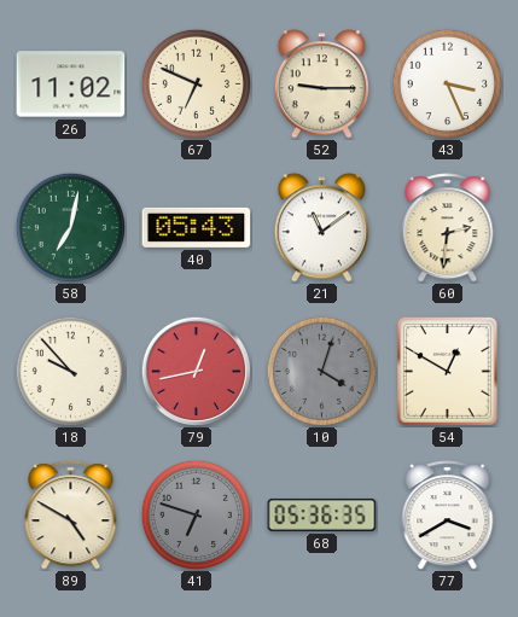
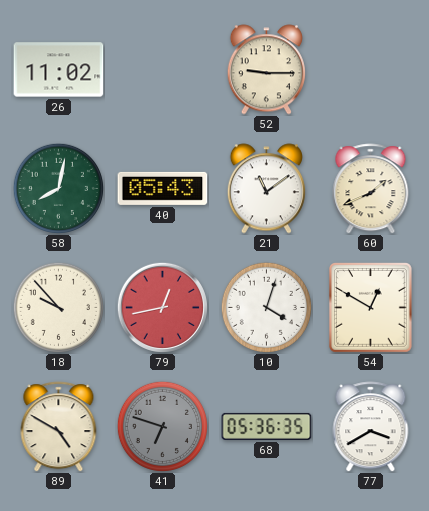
67: 6:49 -> none
43: 3:26 -> none
58: 7:02 -> 8:02
60: 2:31 -> 1:41
10 dial: grey -> white
